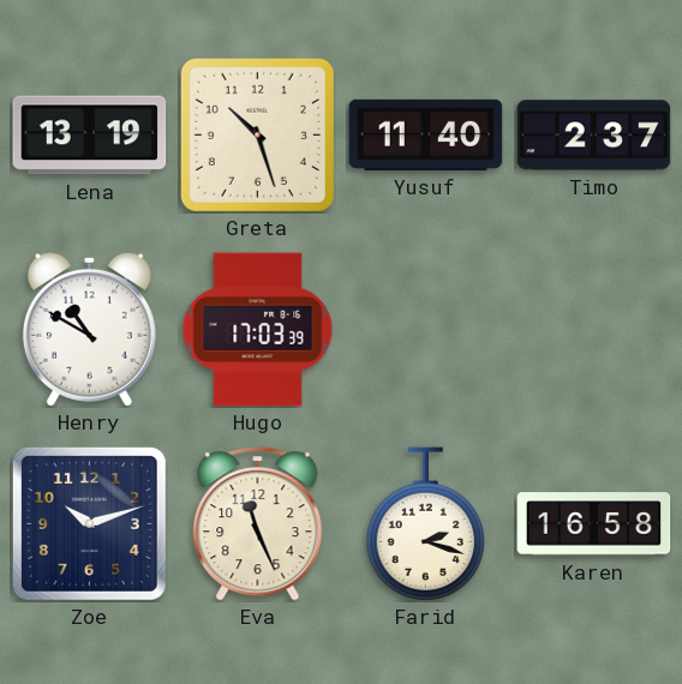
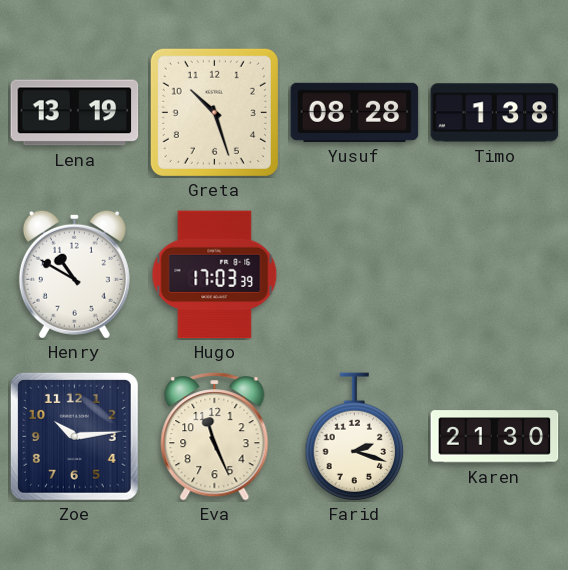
Yusuf: 11:40 -> 08:28
Timo: 2:37 -> 1:38
Zoe: 10:12 -> 10:14
Karen: 16:58 -> 21:30
